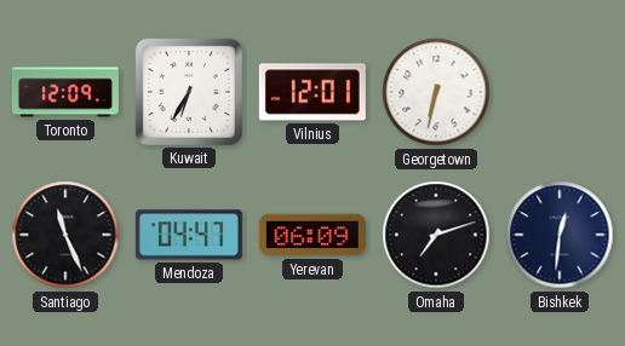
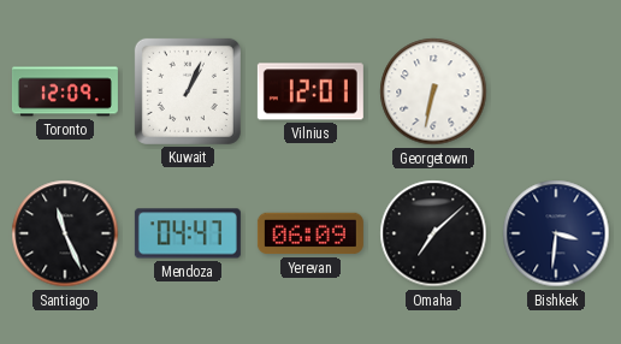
Kuwait: 6:35 -> 1:04
Omaha: 7:12 -> 7:08
Bishkek: 12:31 -> 3:31
